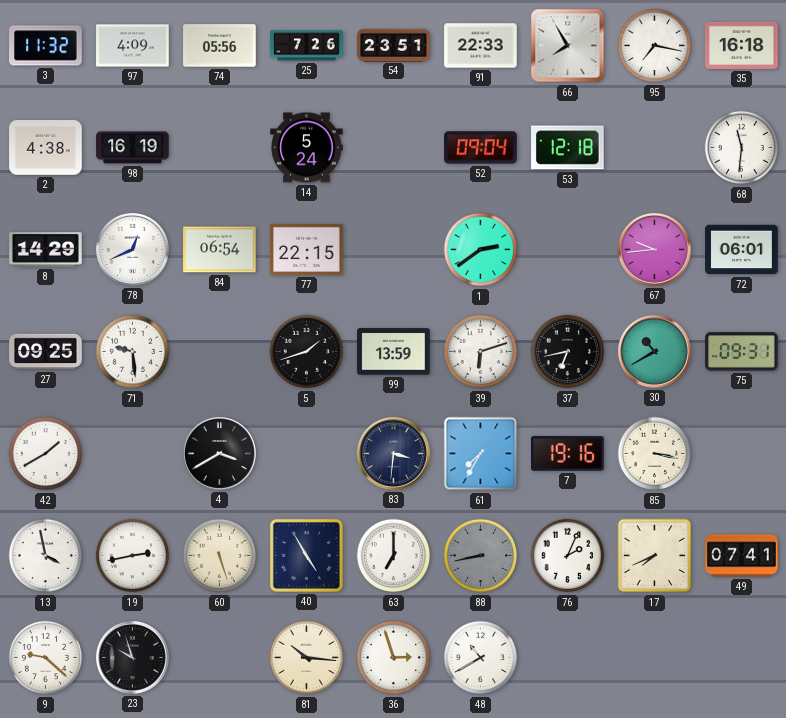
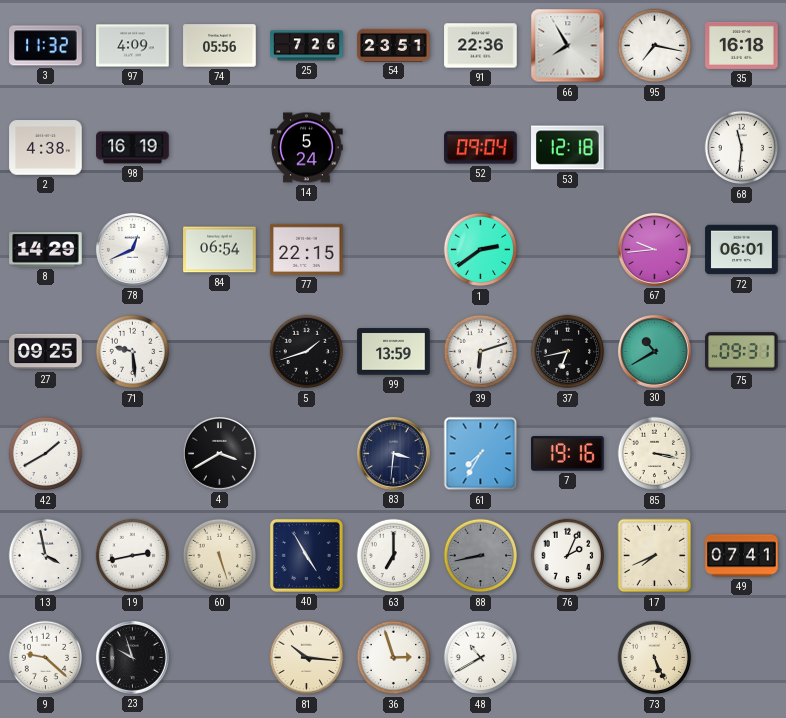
91: 22:33 -> 22:36
73: none -> 5:26
